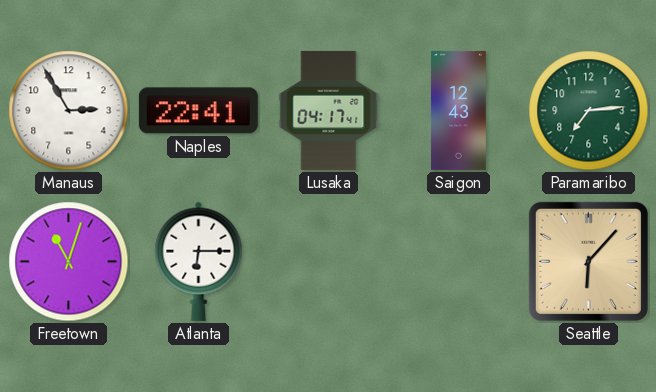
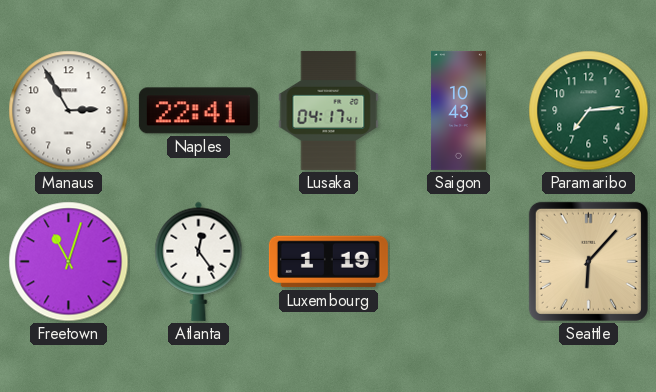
Saigon: 12:43 -> 10:43
Atlanta: 6:15 -> 12:24
Luxembourg: none -> 1:19
